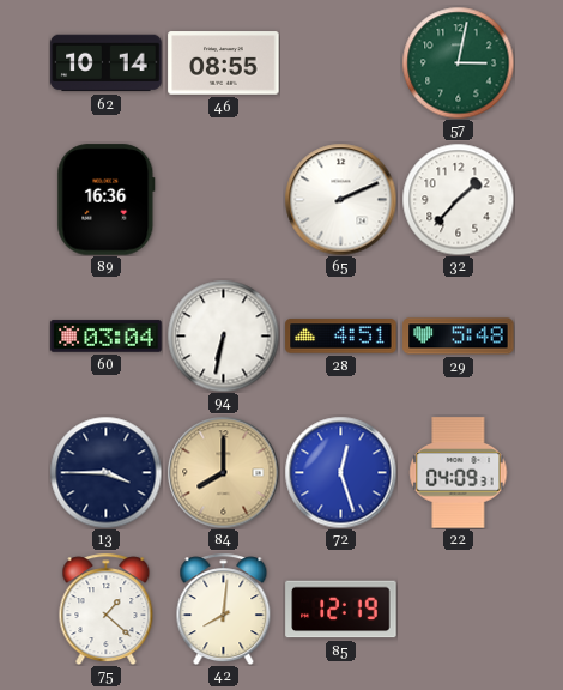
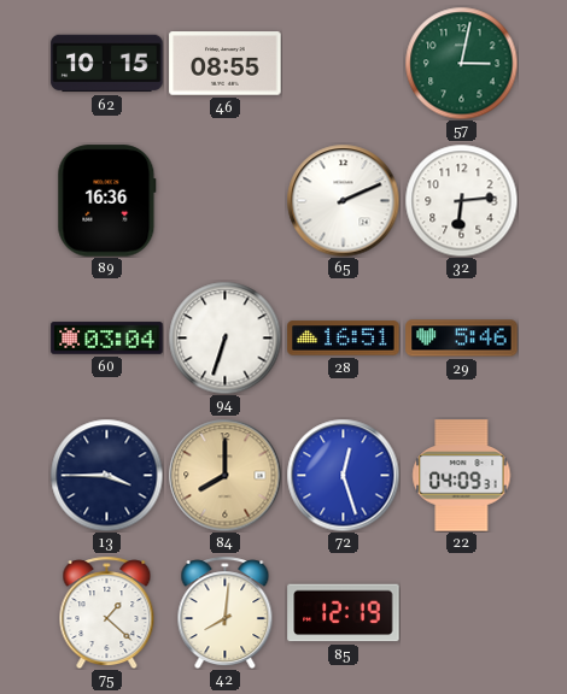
62: 10:14 -> 10:15
32: 1:37 -> 6:14
94: 6:32 -> 6:33
28: 4:51 -> 16:51
29: 5:48 -> 5:46
